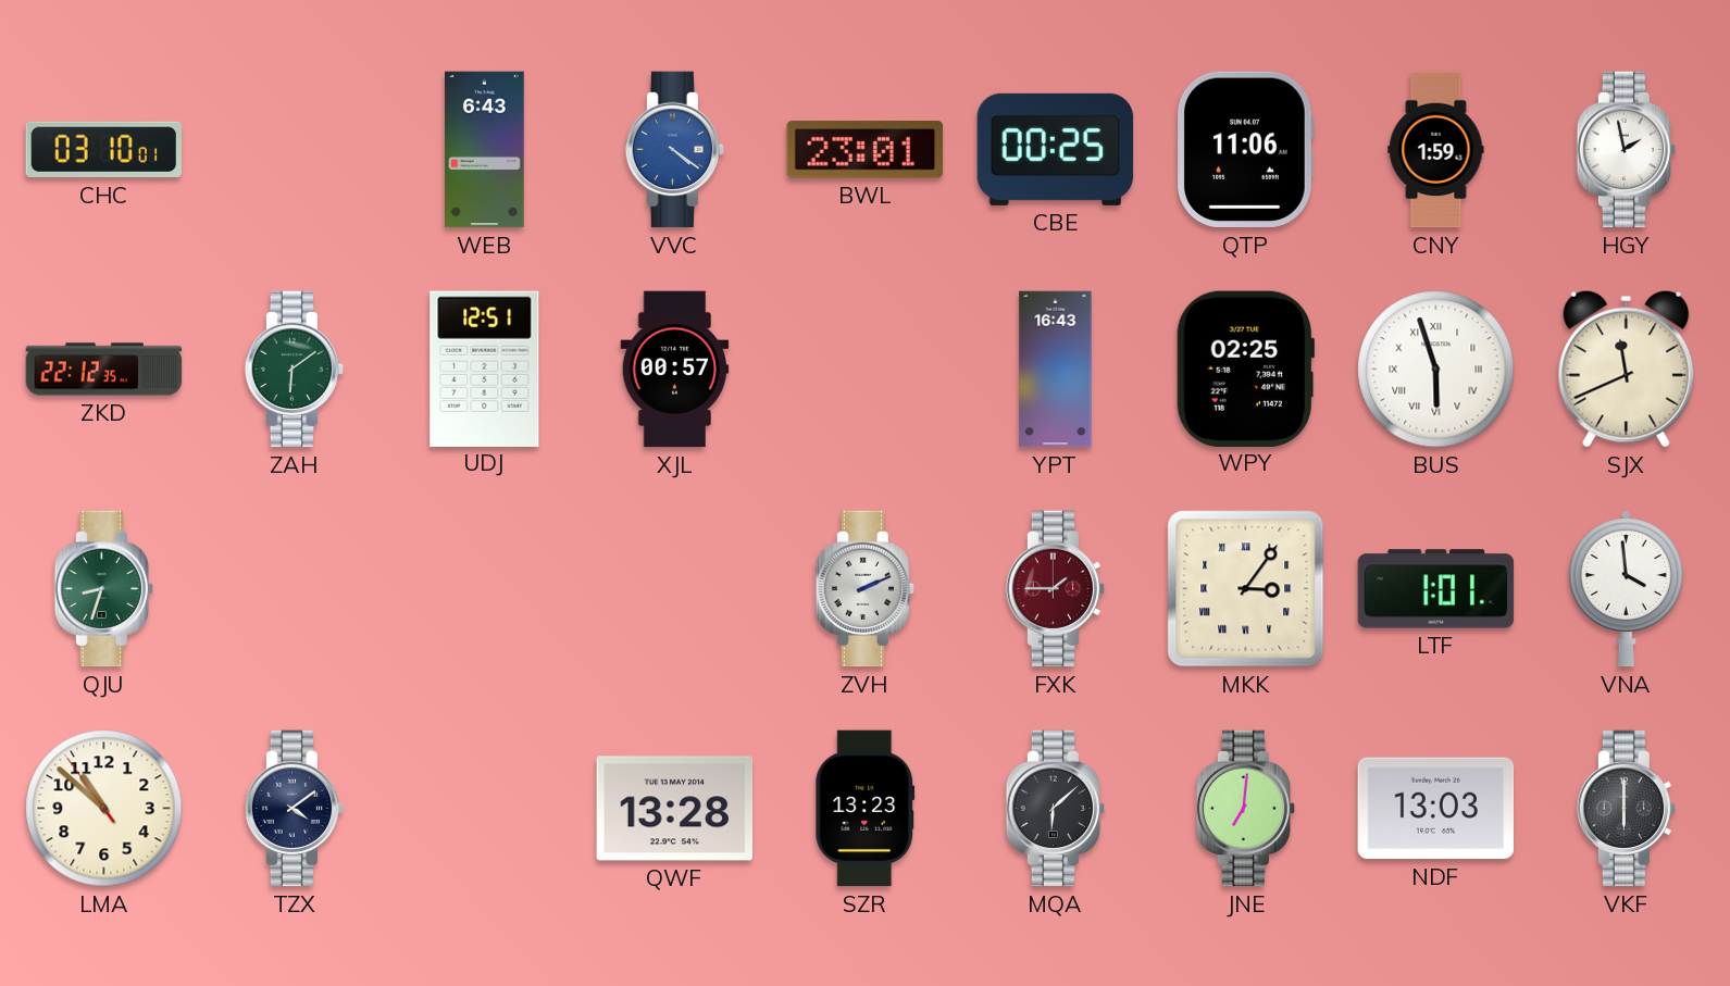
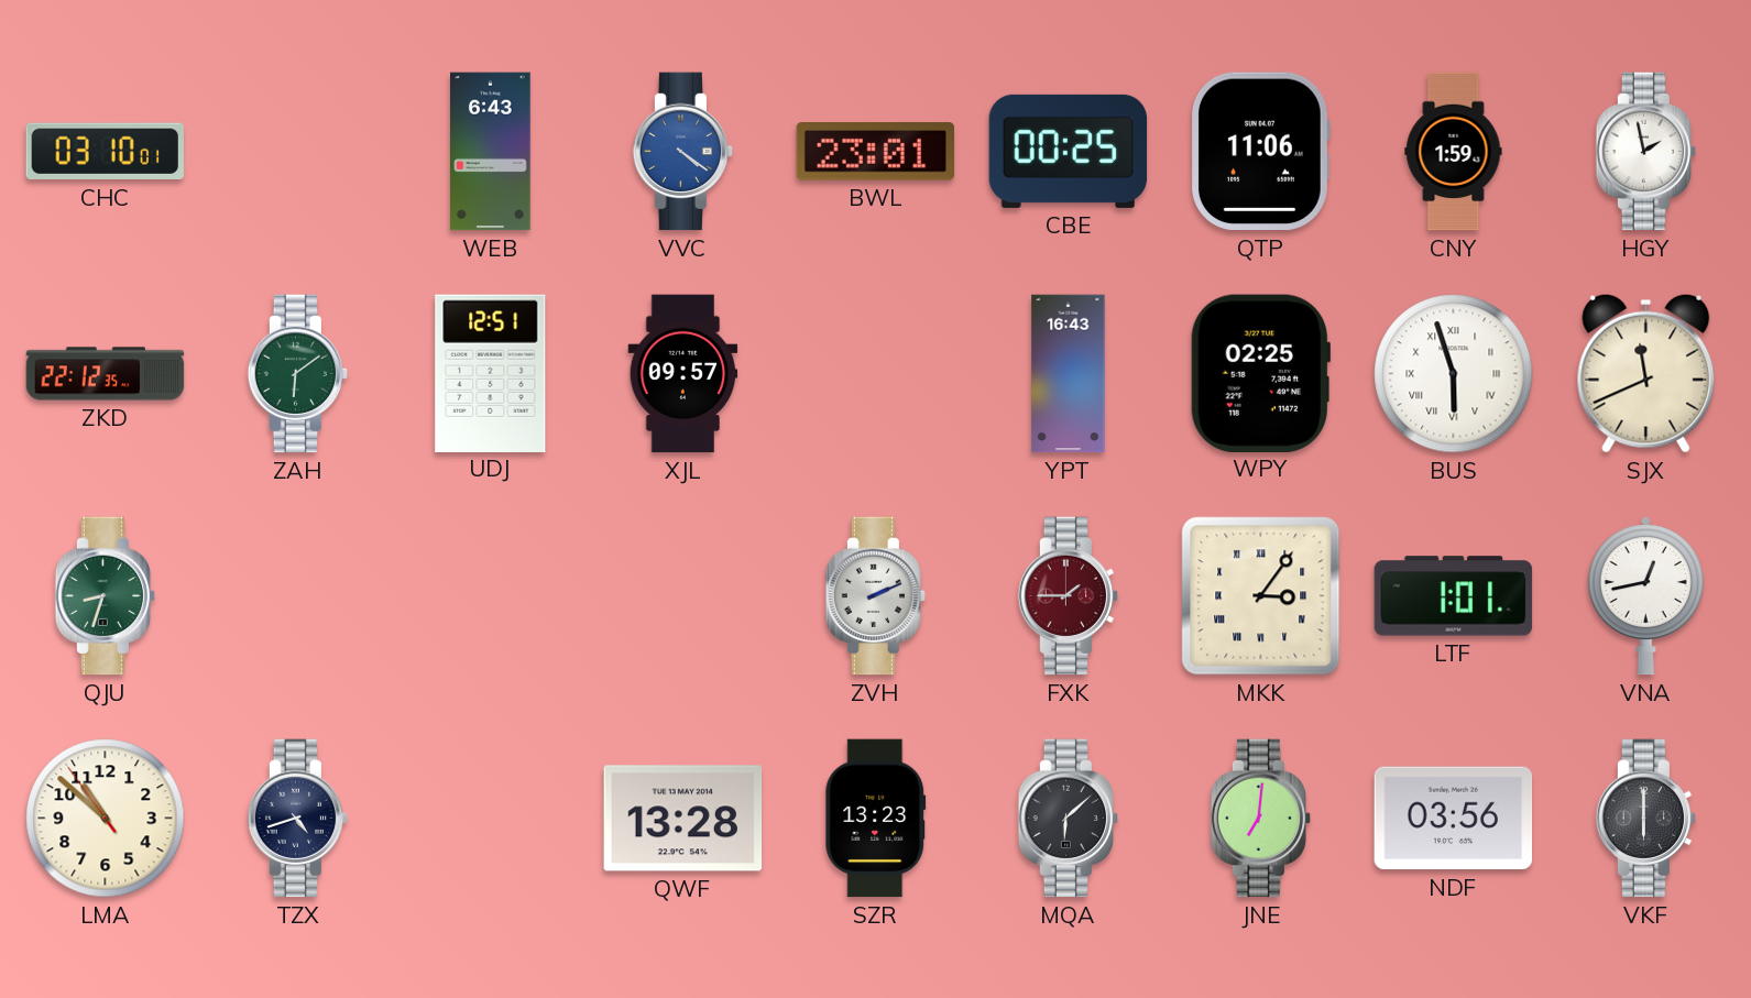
XJL: 00:57 -> 09:57
VNA: 3:59 -> 12:43
TZX: 4:09 -> 4:42
NDF: 13:03 -> 03:56
